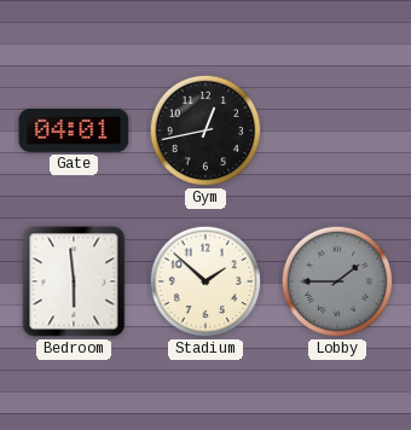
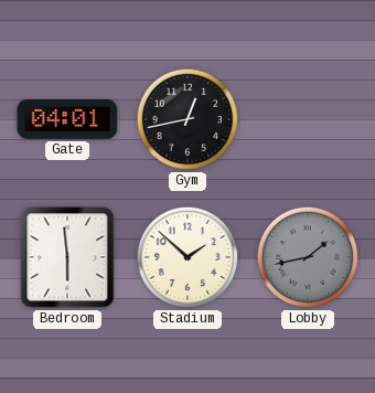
Lobby: 1:45 -> 1:43
